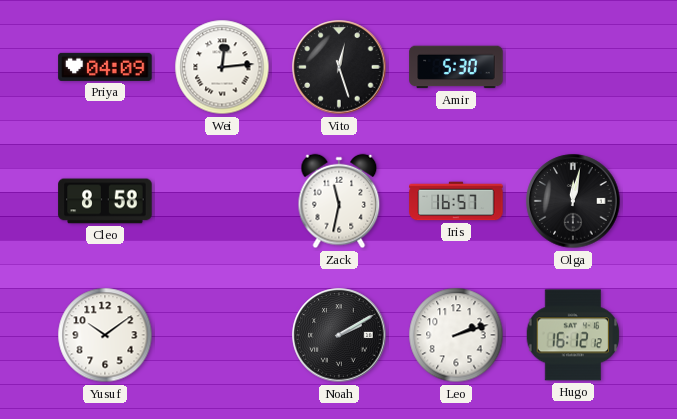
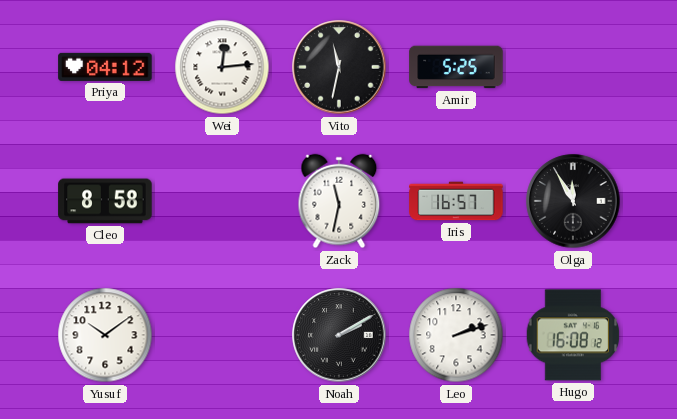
Priya: 04:09 -> 04:12
Vito: 12:27 -> 11:32
Amir: 5:30 -> 5:25
Olga: 12:02 -> 11:55
Hugo: 16:12 -> 16:08
